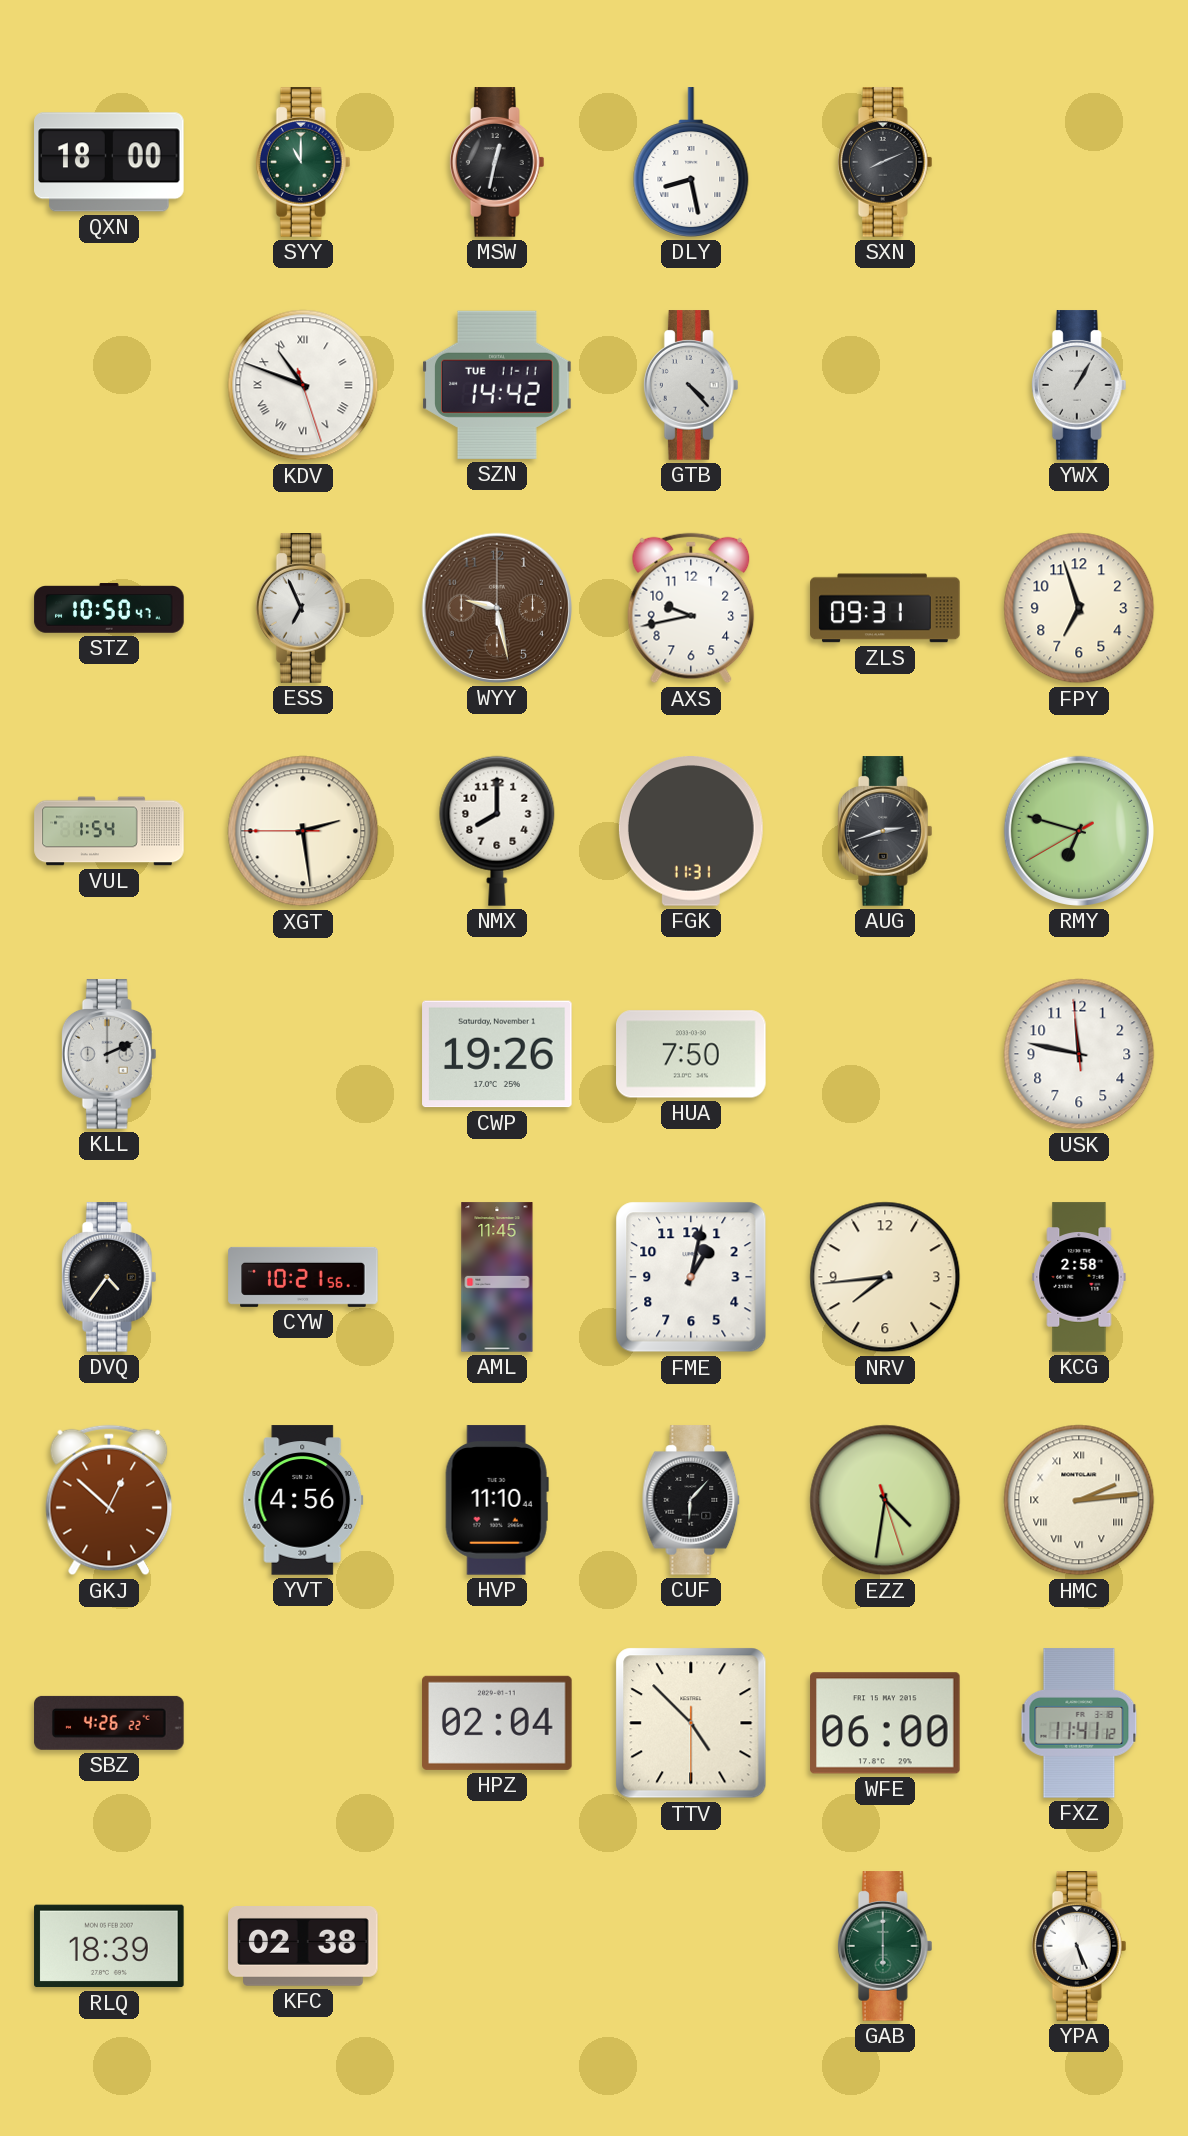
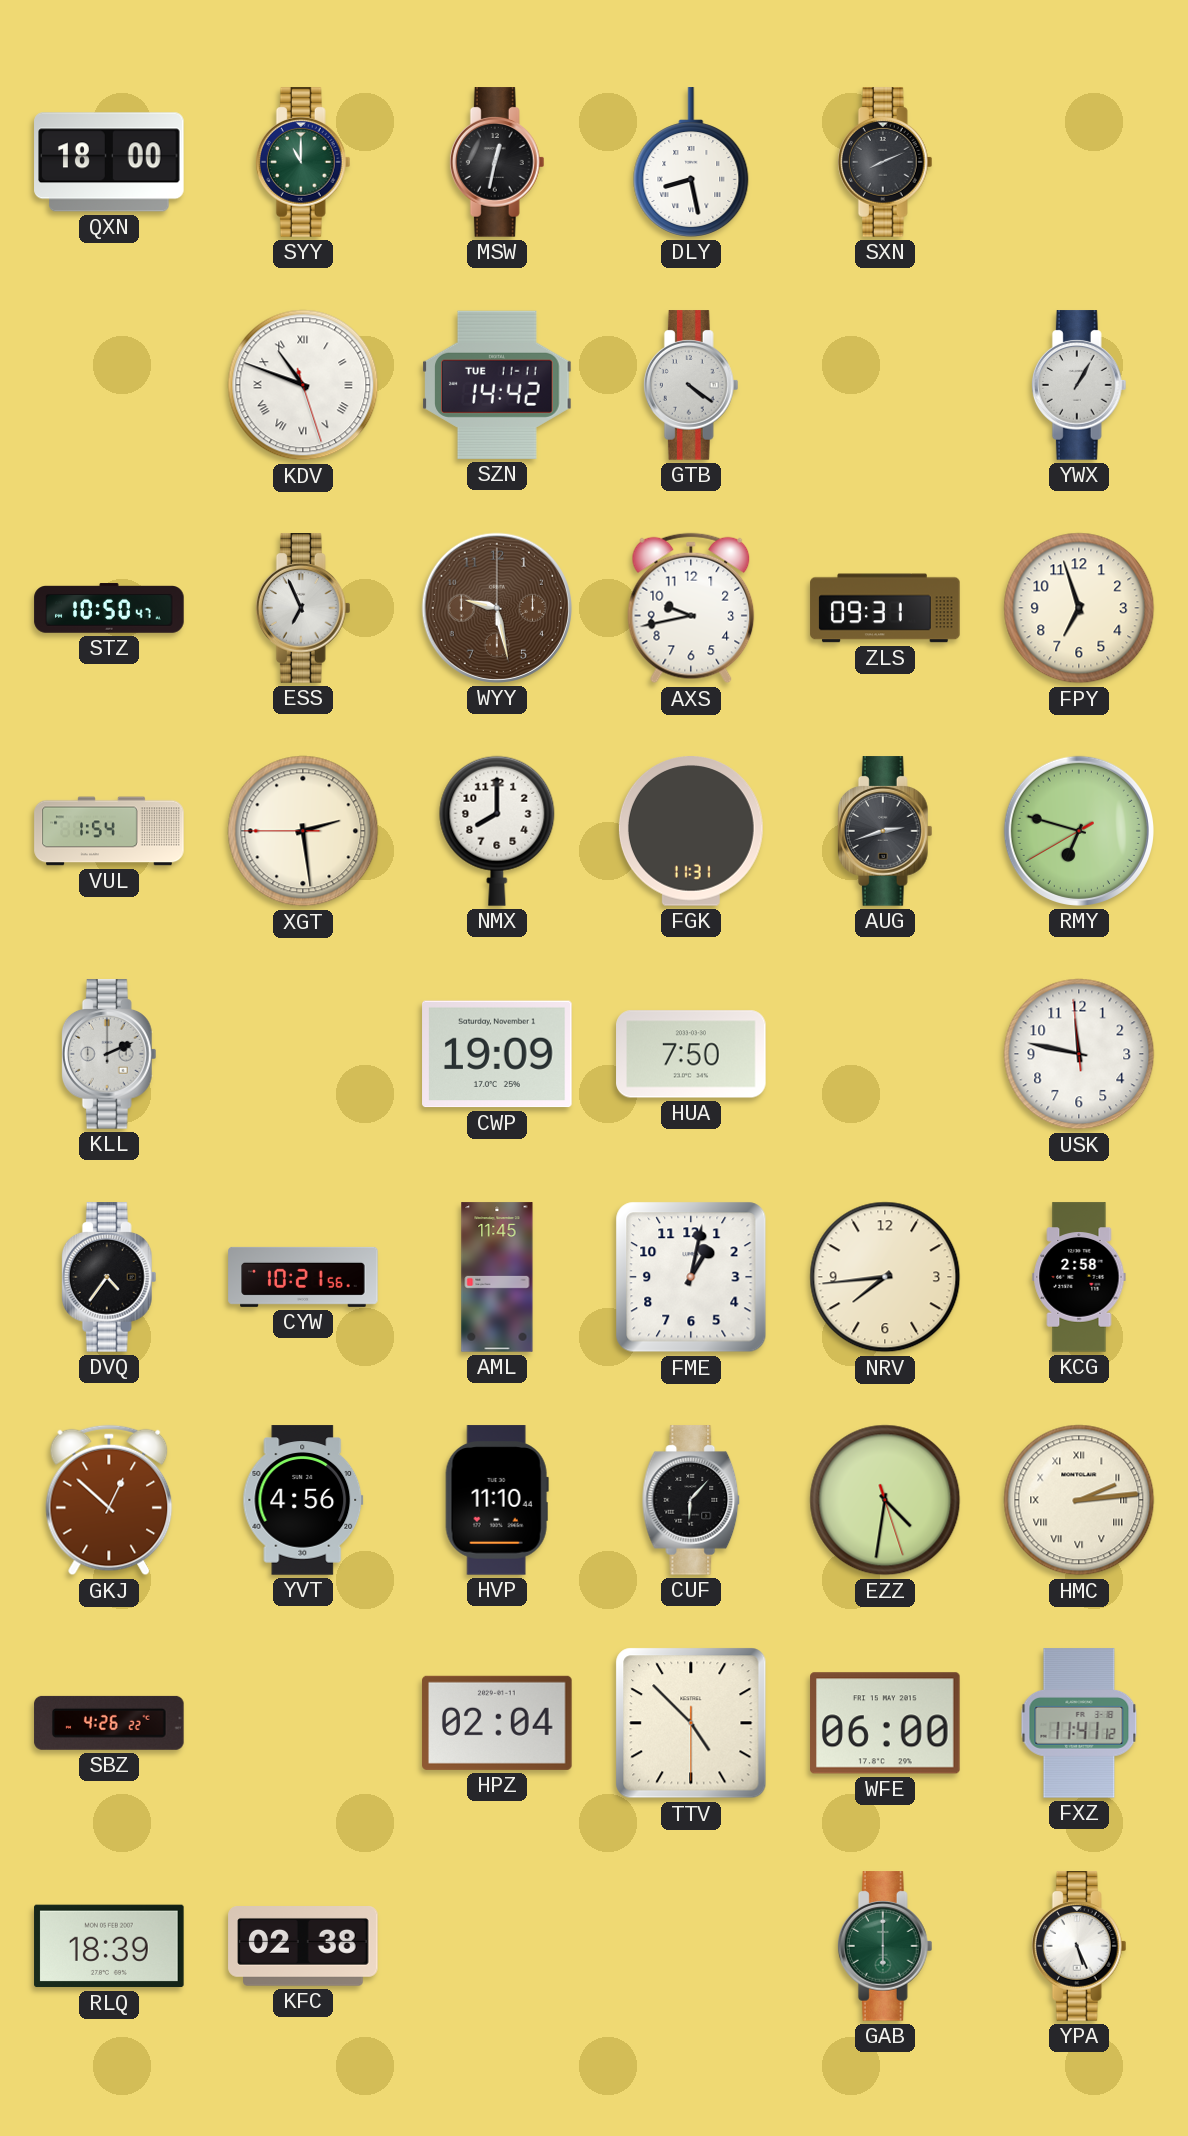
GTB: 4:23 -> 4:21
CWP: 19:26 -> 19:09
